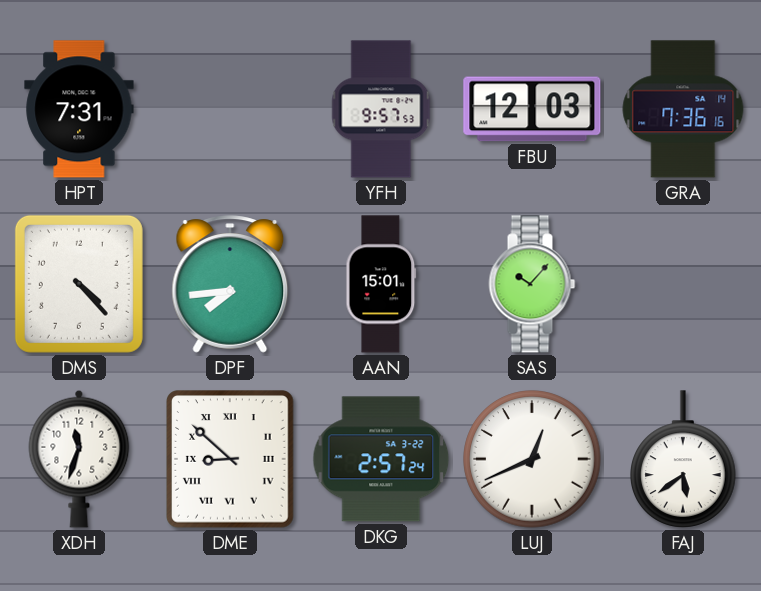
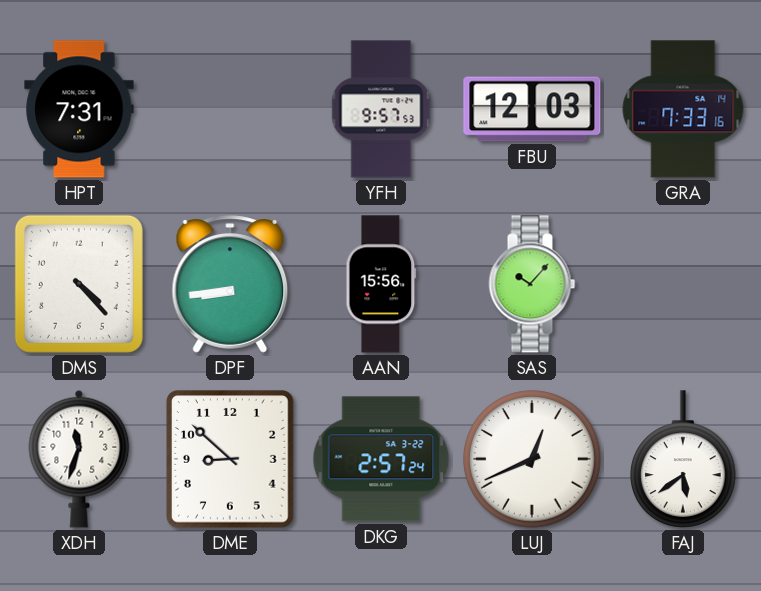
GRA: 7:36 -> 7:33
DPF: 7:44 -> 8:44
AAN: 15:01 -> 15:56
DME numerals: Roman -> Arabic
